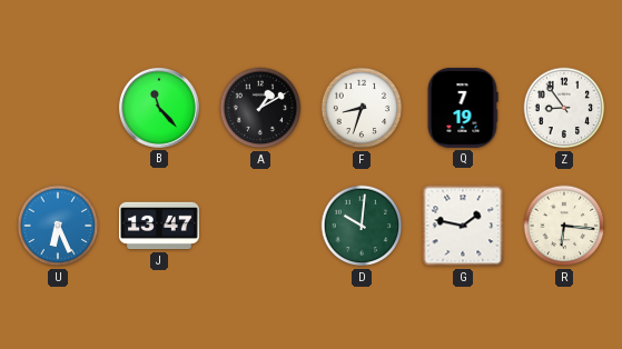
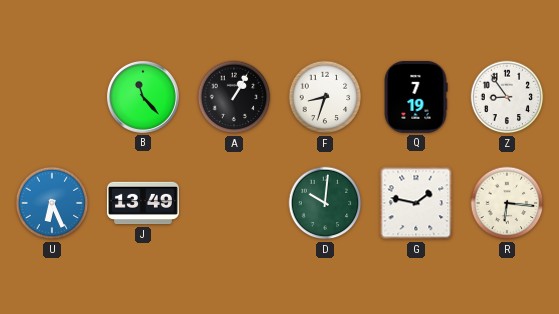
A: 1:10 -> 1:05
J: 13:47 -> 13:49
